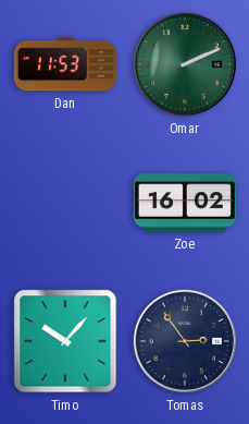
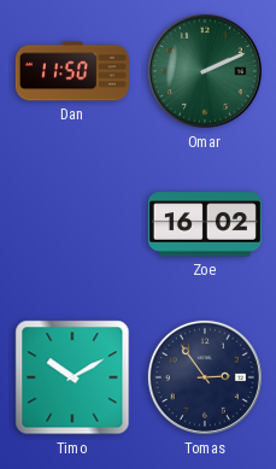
Dan: 11:53 -> 11:50
Timo: 10:07 -> 10:10
